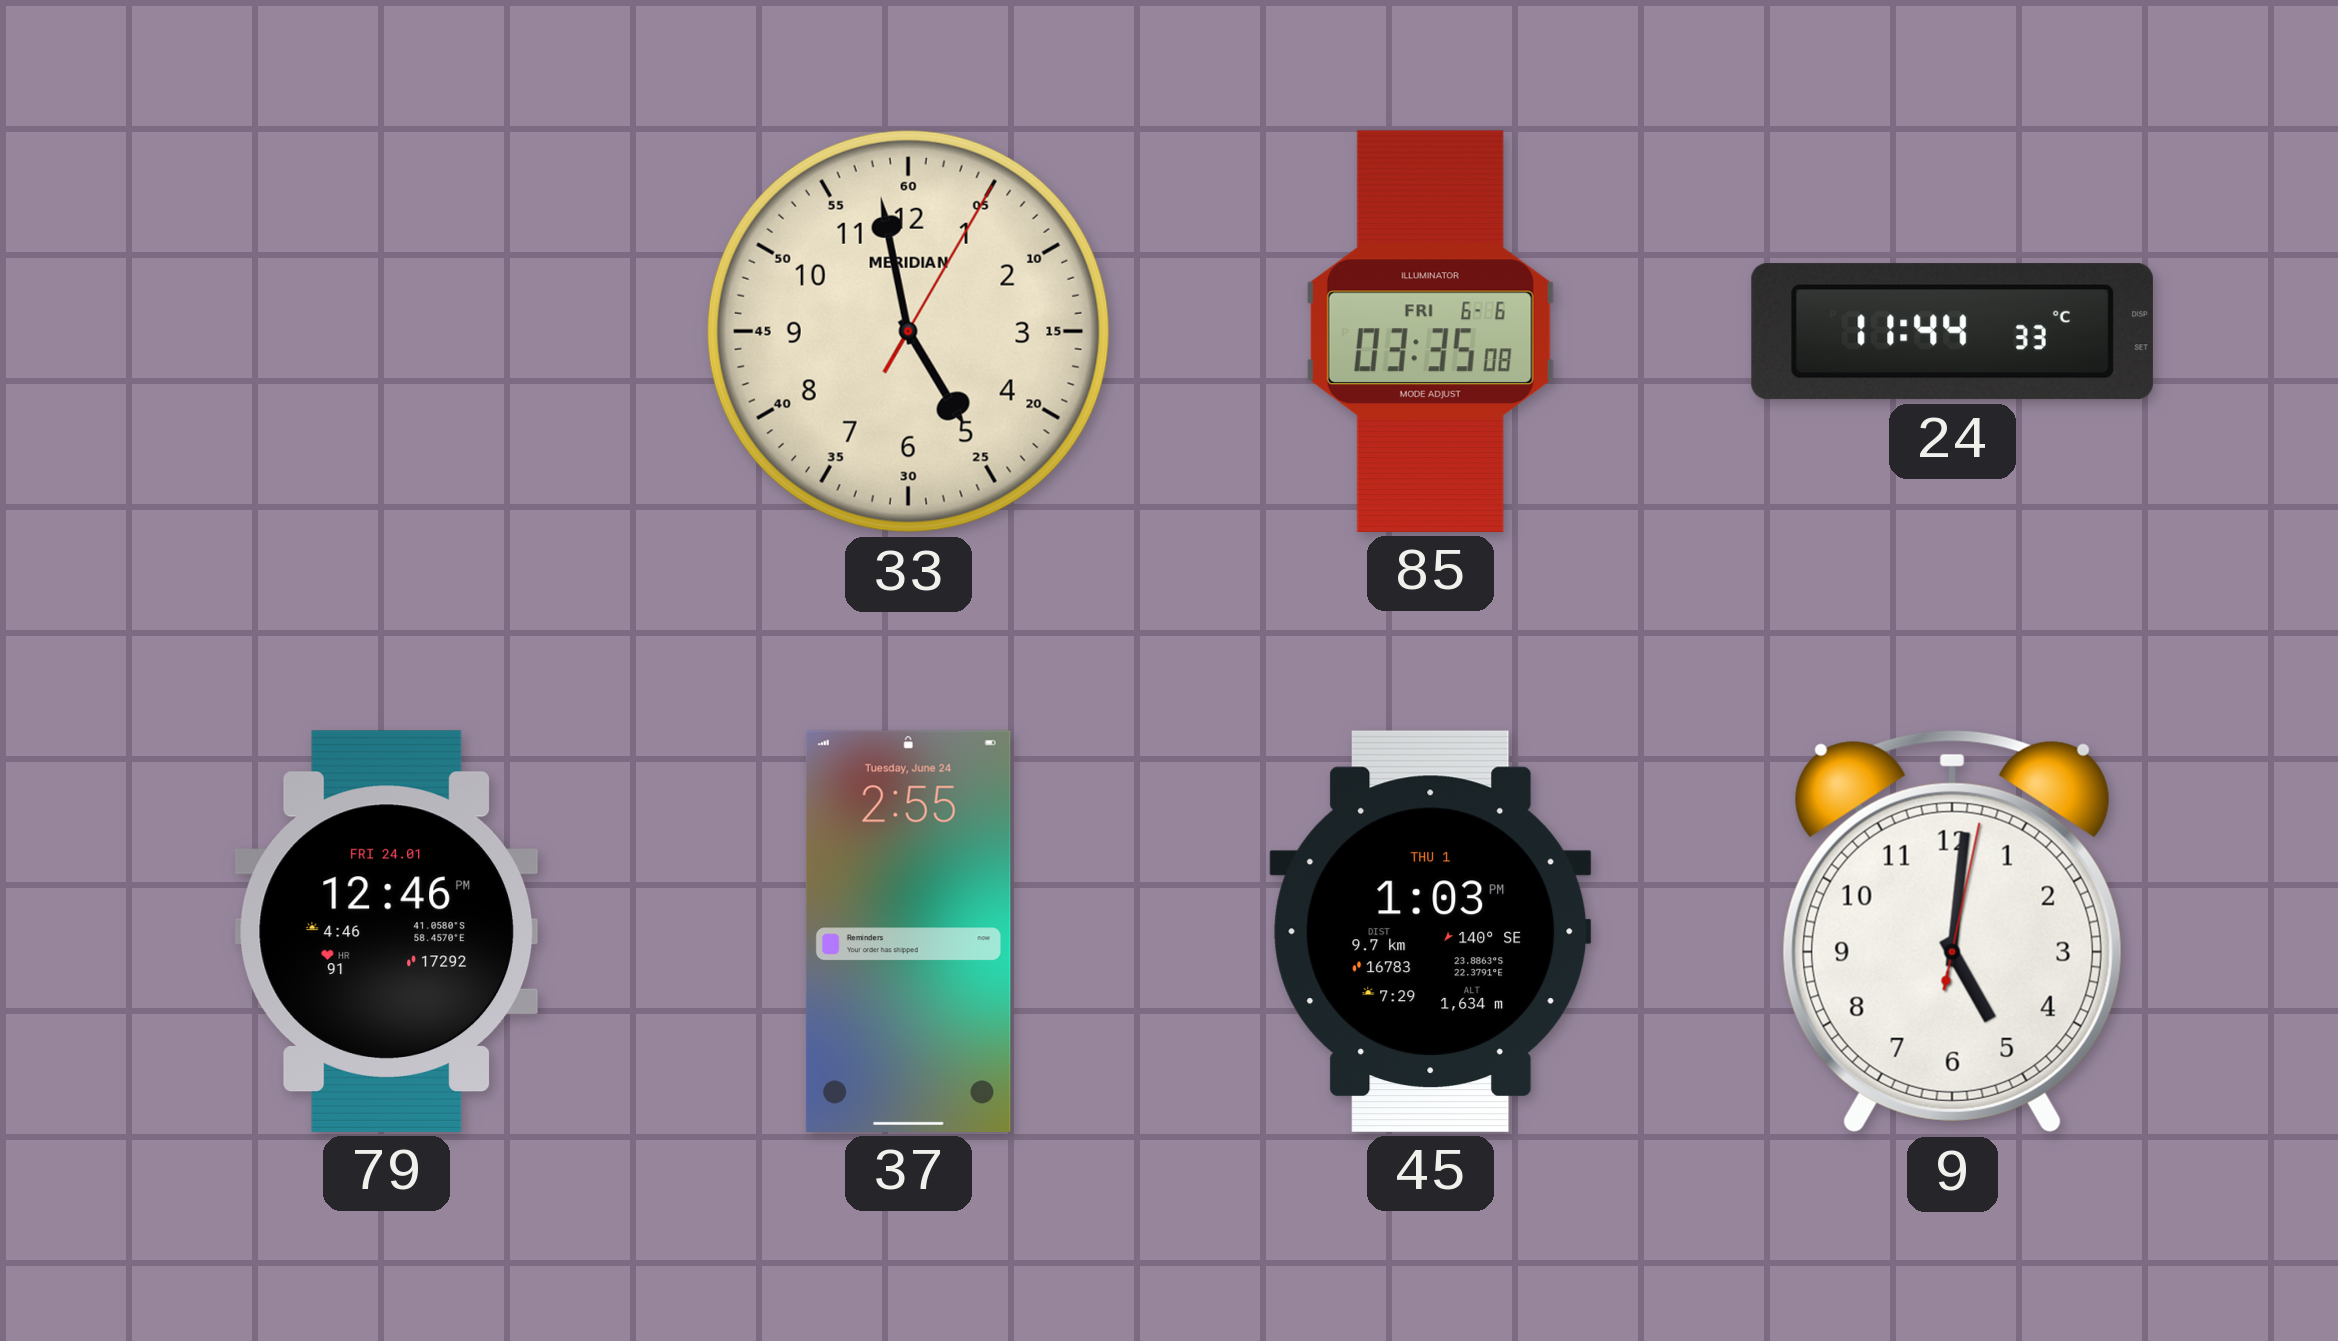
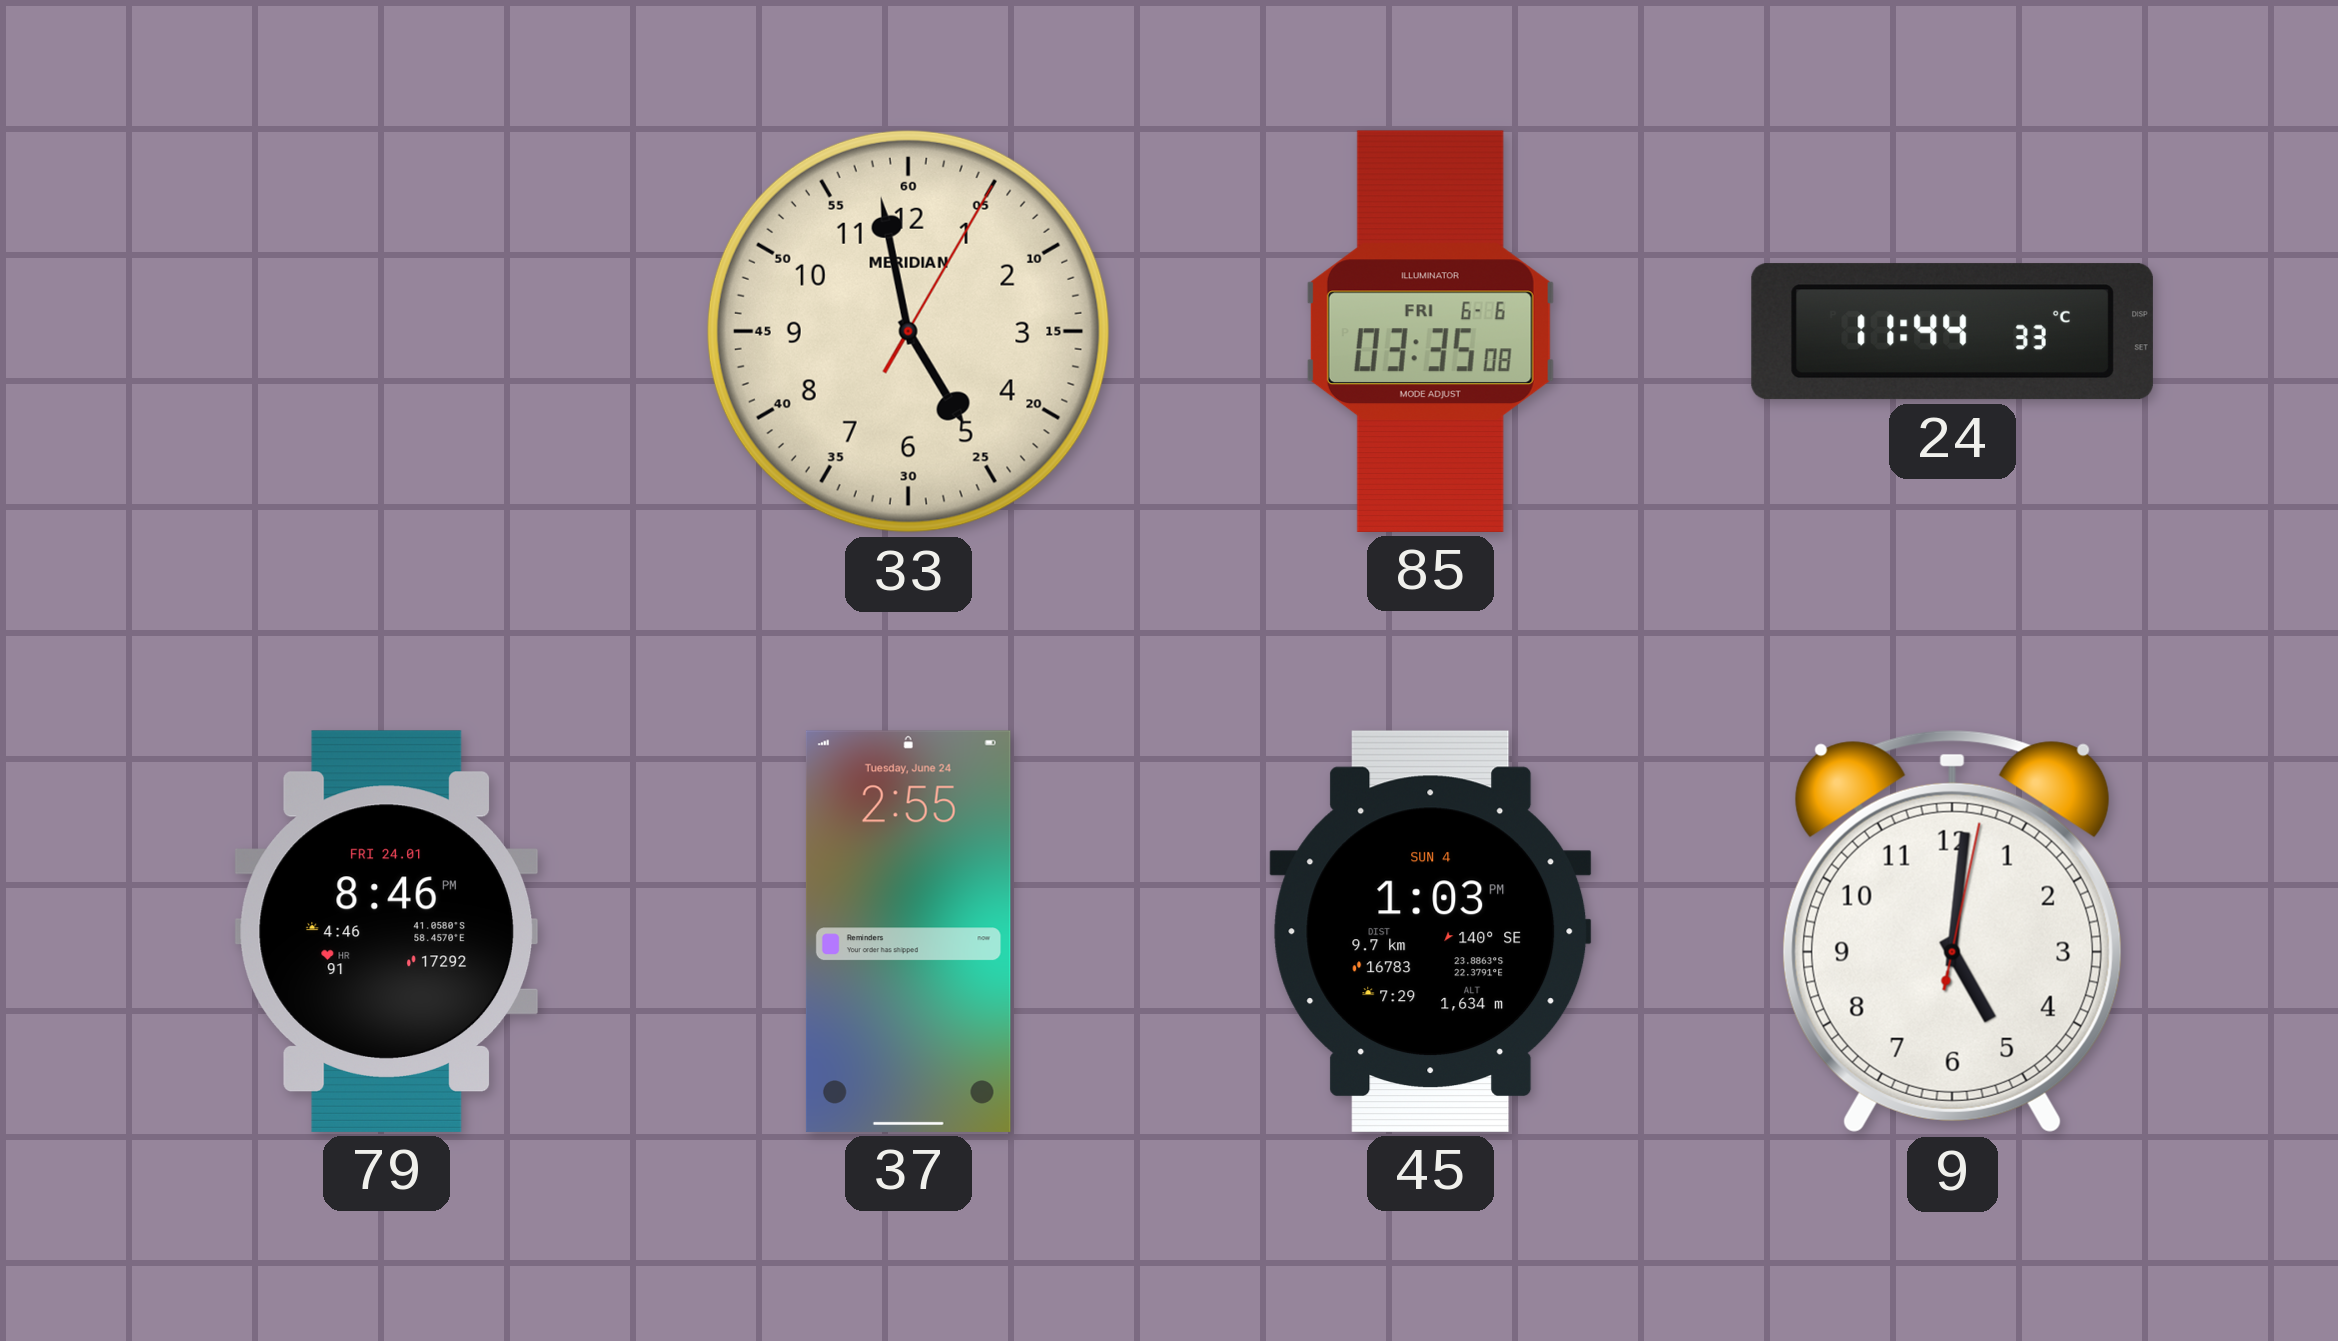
79: 12:46 -> 8:46
45 date: THU 1 -> SUN 4
